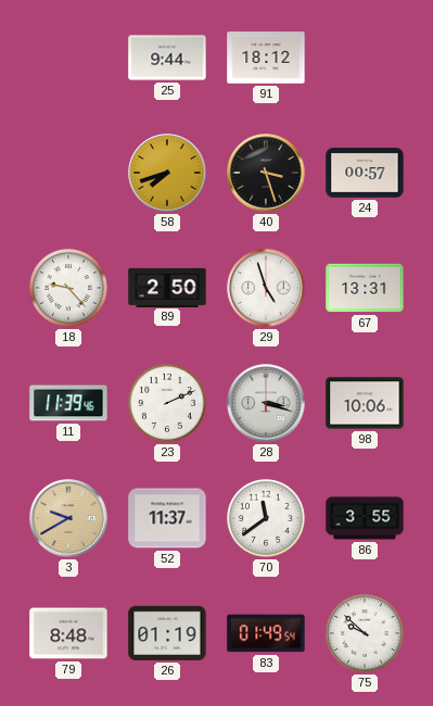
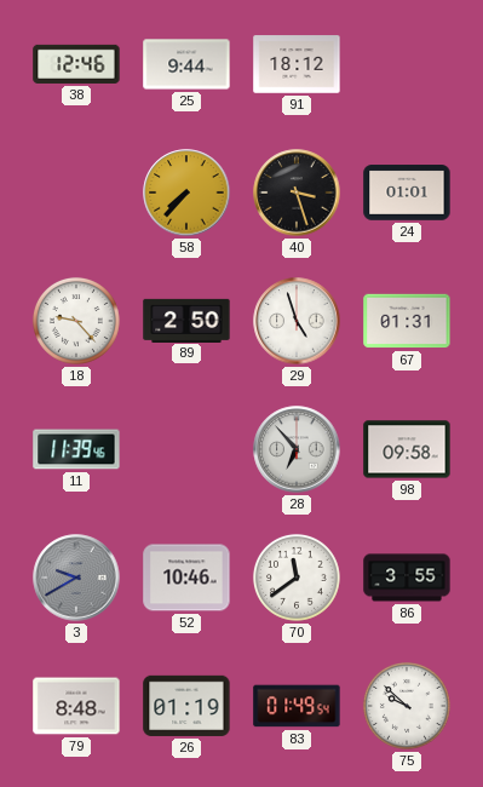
38: none -> 12:46
58: 7:42 -> 7:37
24: 00:57 -> 01:01
67: 13:31 -> 01:31
23: 2:11 -> none
28: 3:18 -> 6:53
98: 10:06 -> 09:58
3 dial: champagne -> grey
52: 11:37 -> 10:46
